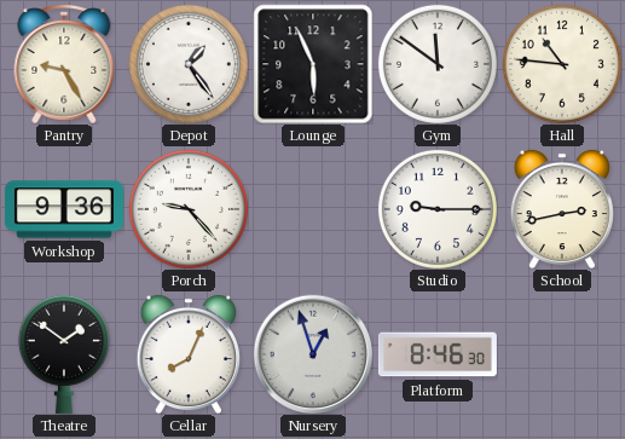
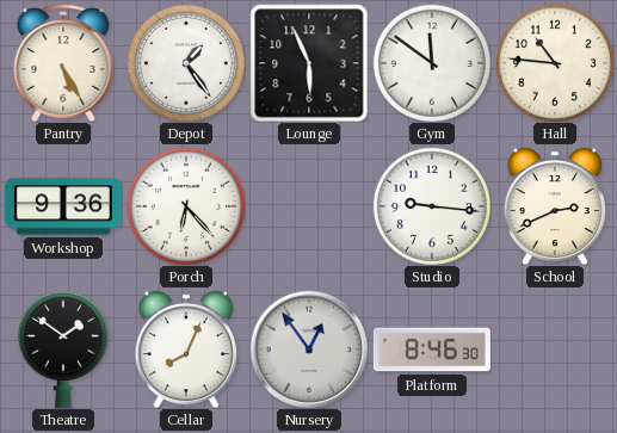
Pantry: 9:25 -> 5:25
Porch: 9:23 -> 6:23
Studio: 9:15 -> 9:16
School: 2:43 -> 2:41
Nursery: 12:57 -> 12:54
